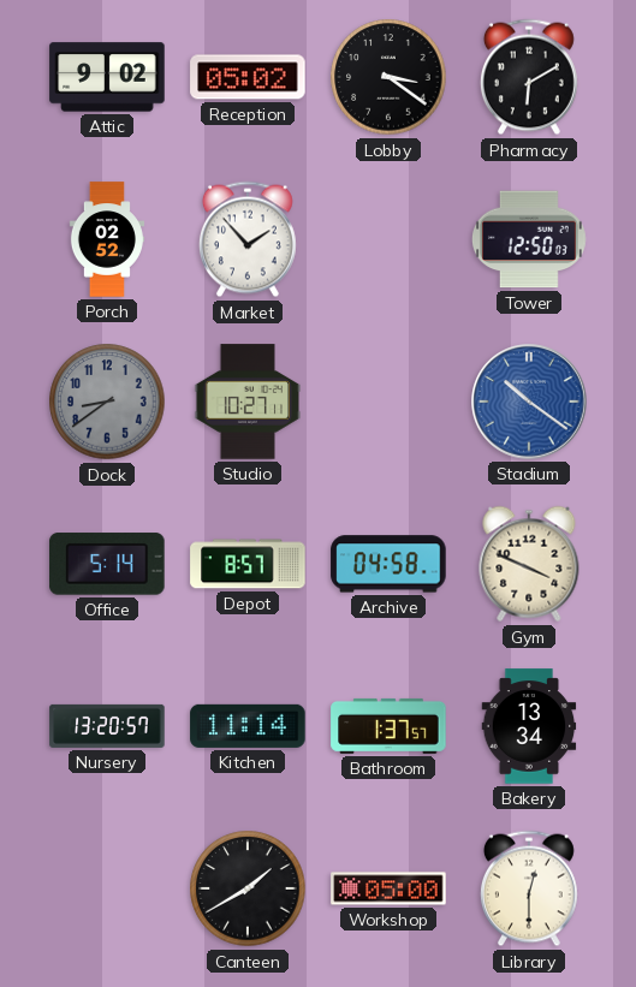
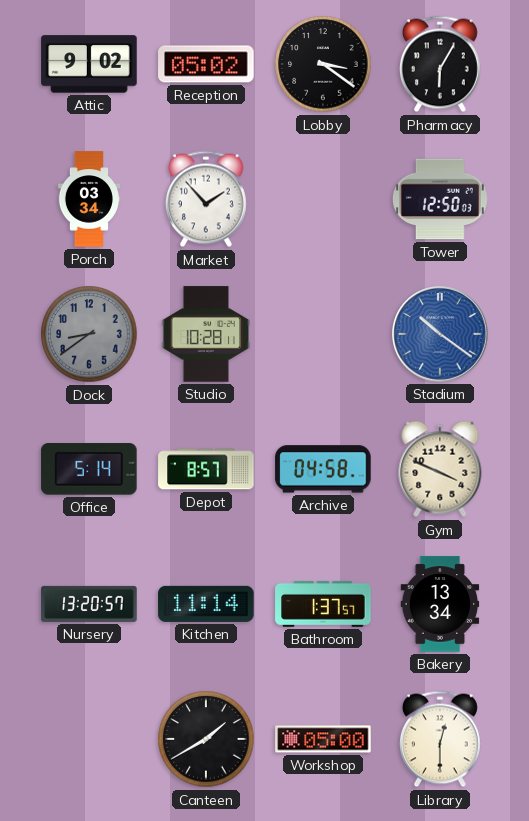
Pharmacy: 6:10 -> 6:05
Porch: 02:52 -> 03:34
Studio: 10:27 -> 10:28
